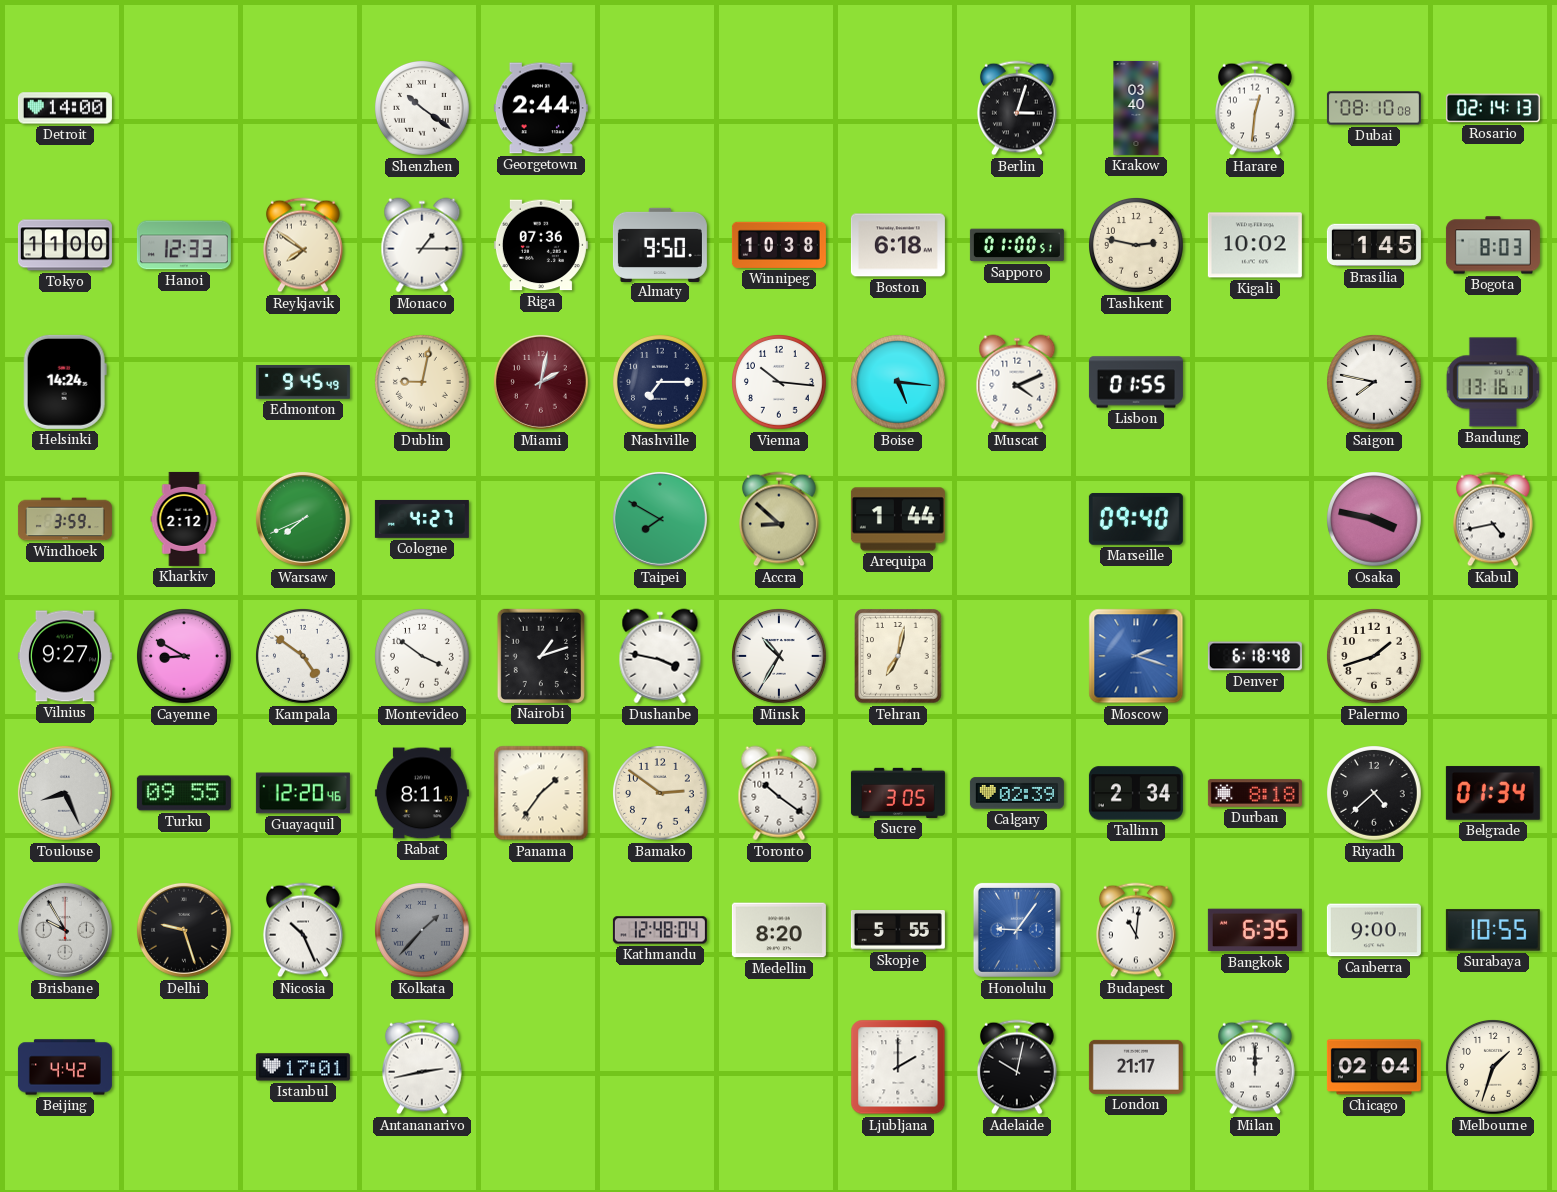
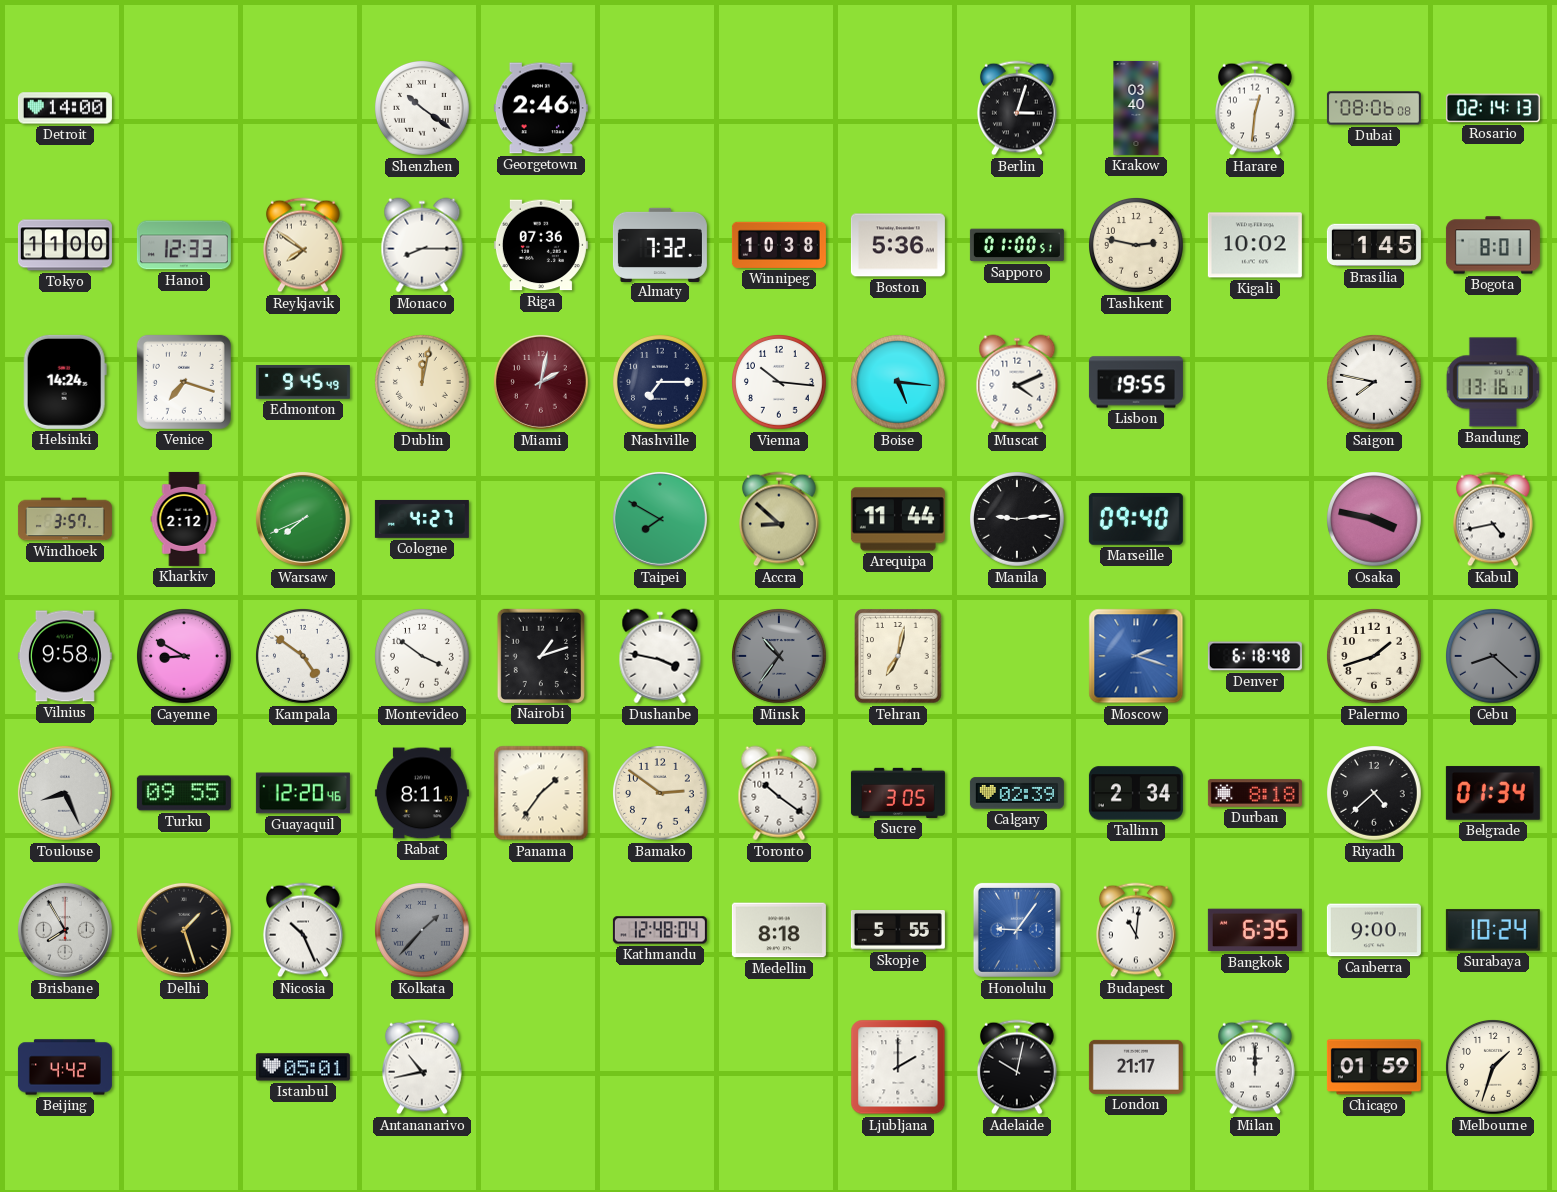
Georgetown: 2:44 -> 2:46
Dubai: 08:10 -> 08:06
Monaco: 1:15 -> 8:15
Almaty: 9:50 -> 7:32
Boston: 6:18 -> 5:36
Bogota: 8:03 -> 8:01
Venice: none -> 7:18
Dublin: 9:02 -> 12:02
Lisbon: 01:55 -> 19:55
Windhoek: 3:59 -> 3:57
Arequipa: 1:44 -> 11:44
Manila: none -> 9:14
Vilnius: 9:27 -> 9:58
Minsk: 10:35 -> 10:36
Minsk dial: white -> grey
Cebu: none -> 8:22
Brisbane: 9:55 -> 7:55
Delhi: 9:27 -> 1:27
Medellin: 8:20 -> 8:18
Surabaya: 10:55 -> 10:24
Istanbul: 17:01 -> 05:01
Antananarivo: 2:43 -> 10:43
Chicago: 02:04 -> 01:59
